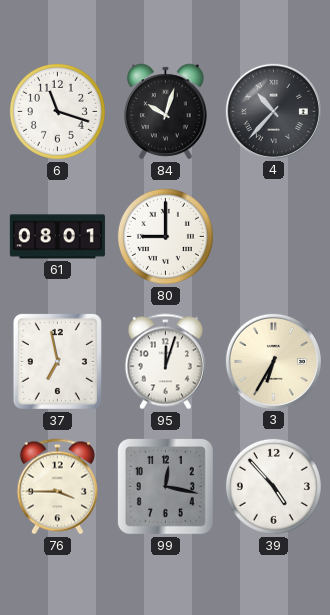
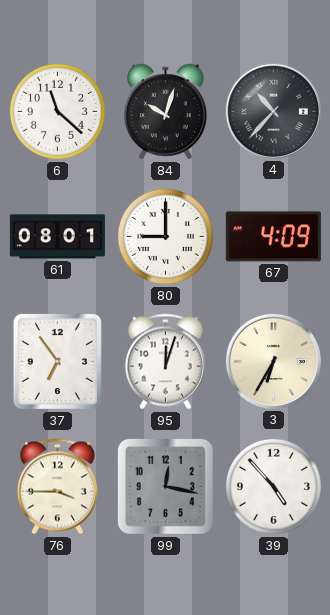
6: 11:18 -> 11:22
67: none -> 4:09
37: 6:58 -> 6:54
